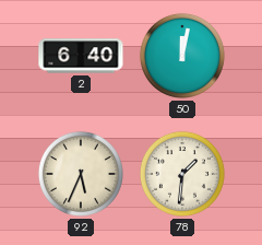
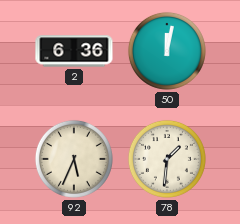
2: 6:40 -> 6:36
